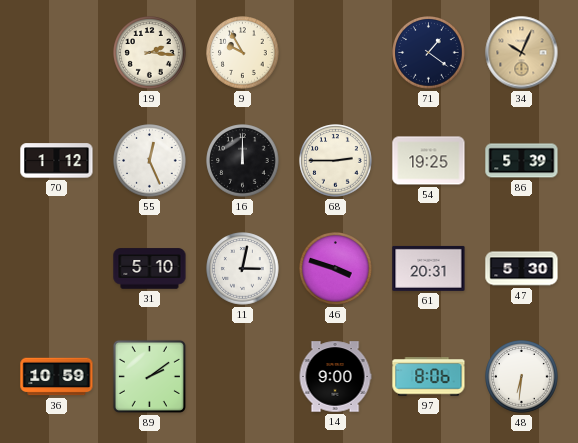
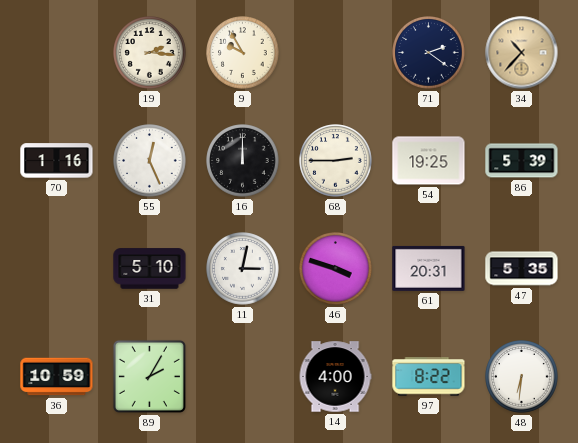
71: 1:21 -> 2:21
34: 10:04 -> 10:37
70: 1:12 -> 1:16
47: 5:30 -> 5:35
89: 2:09 -> 2:05
14: 9:00 -> 4:00
97: 8:06 -> 8:22
